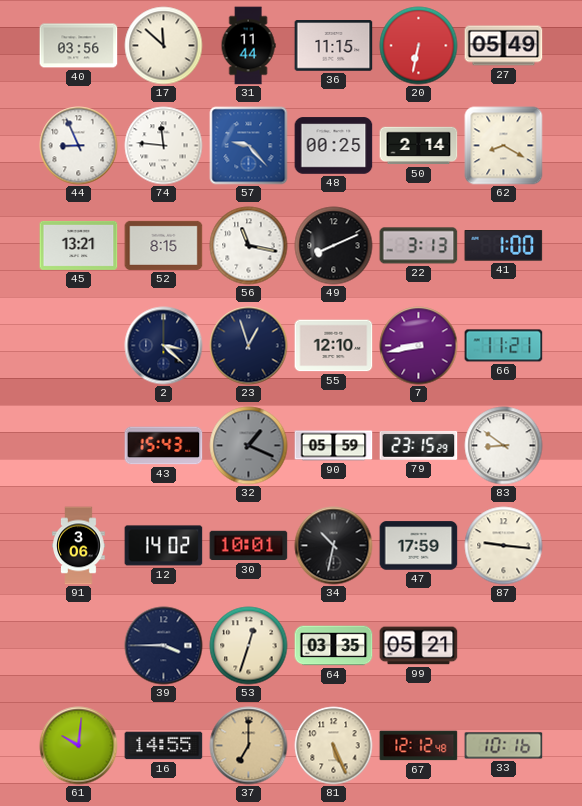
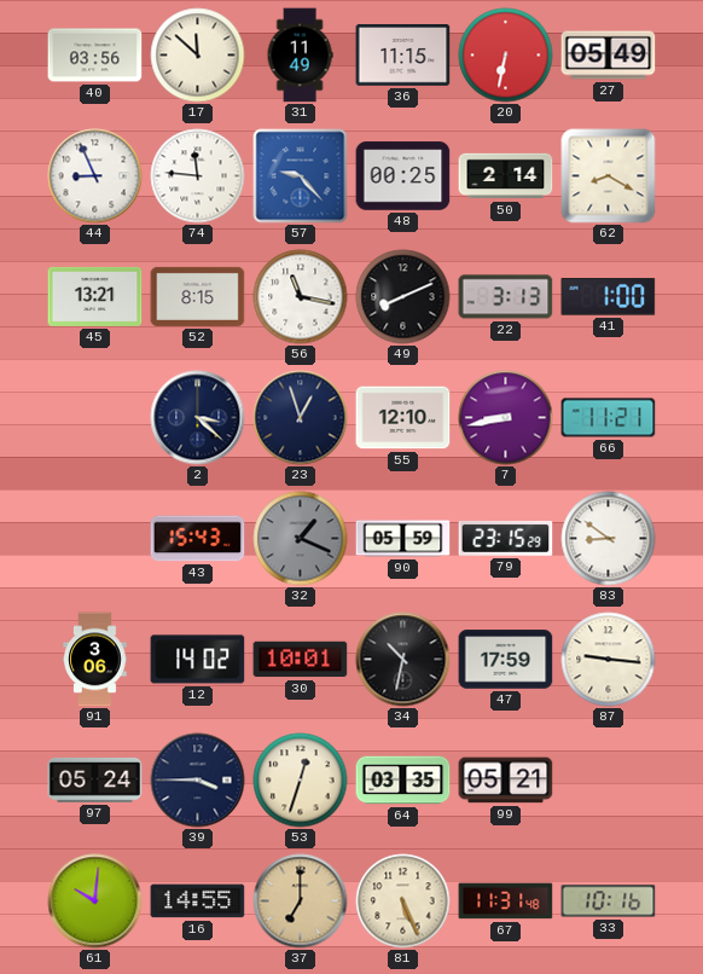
31: 11:44 -> 11:49
97: none -> 05:24
67: 12:12 -> 11:31
